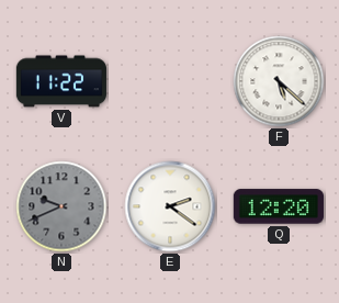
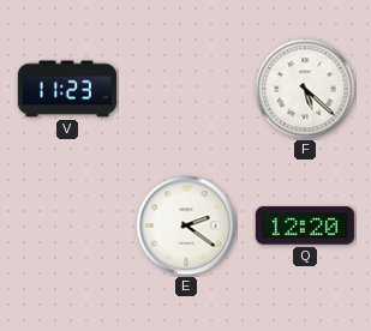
V: 11:22 -> 11:23
N: 9:41 -> none
